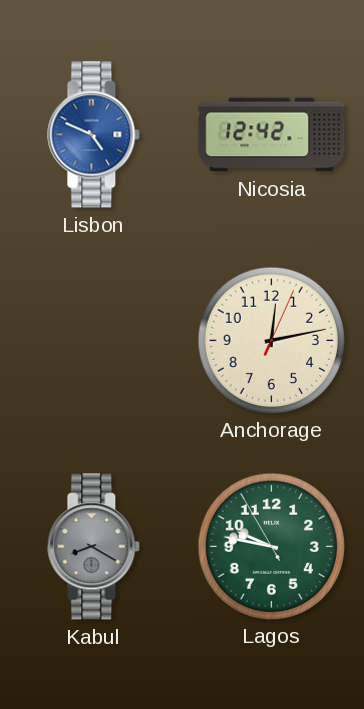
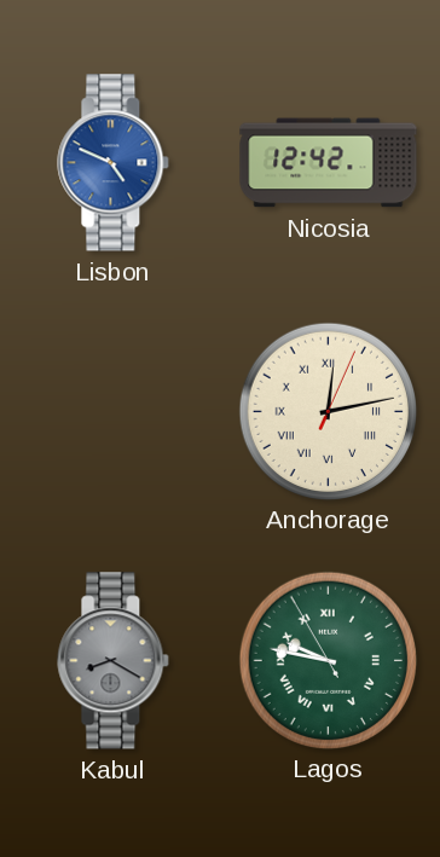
Anchorage numerals: Arabic -> Roman
Lagos numerals: Arabic -> Roman
